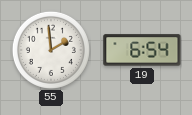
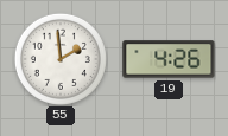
19: 6:54 -> 4:26
